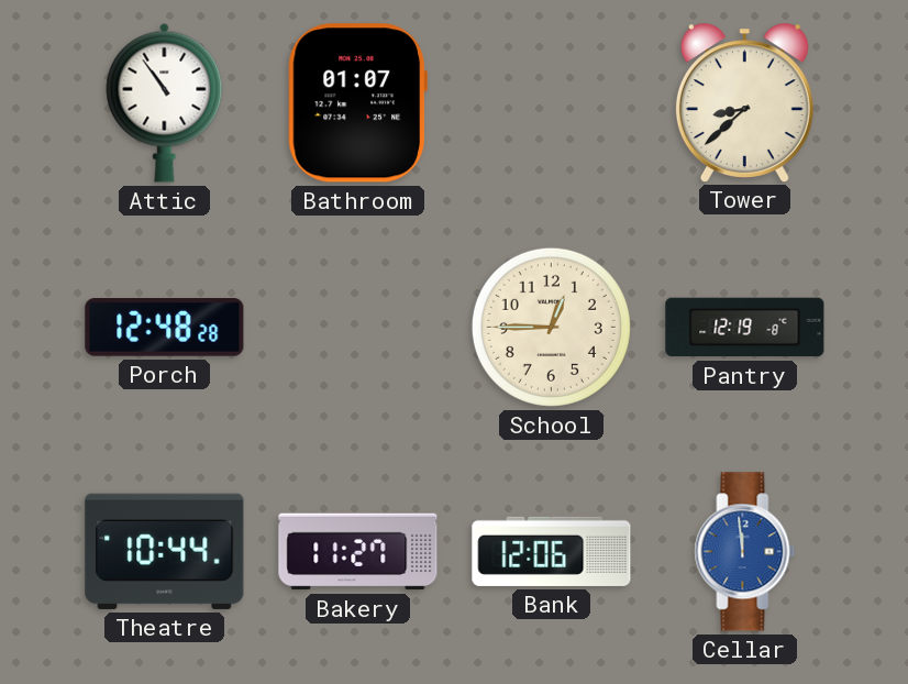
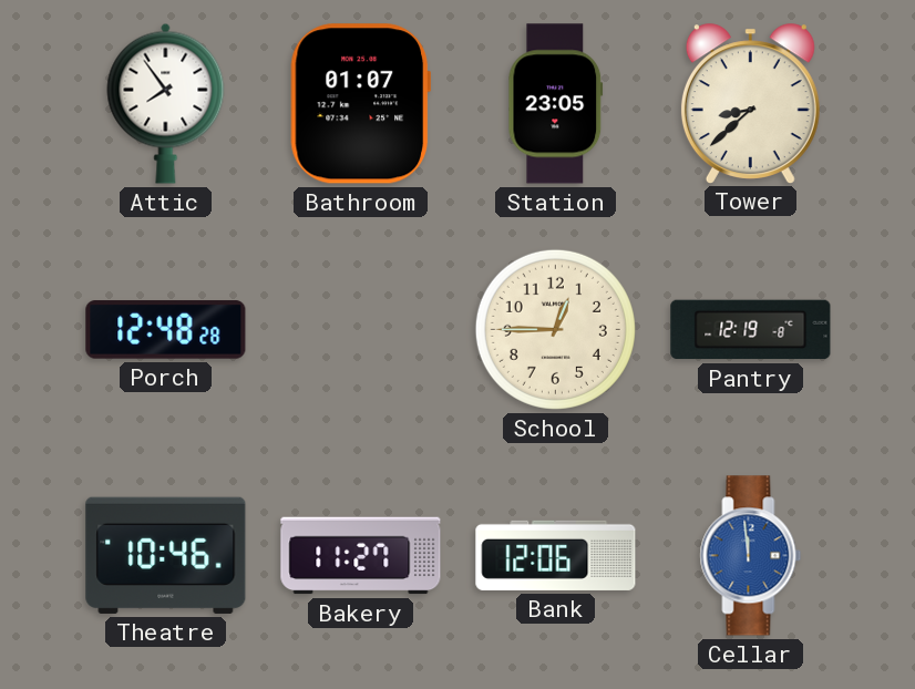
Attic: 10:54 -> 7:54
Station: none -> 23:05
Theatre: 10:44 -> 10:46
